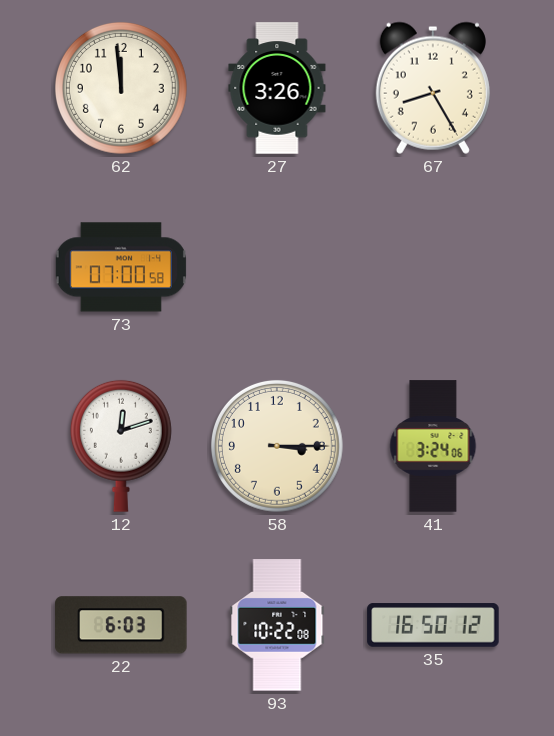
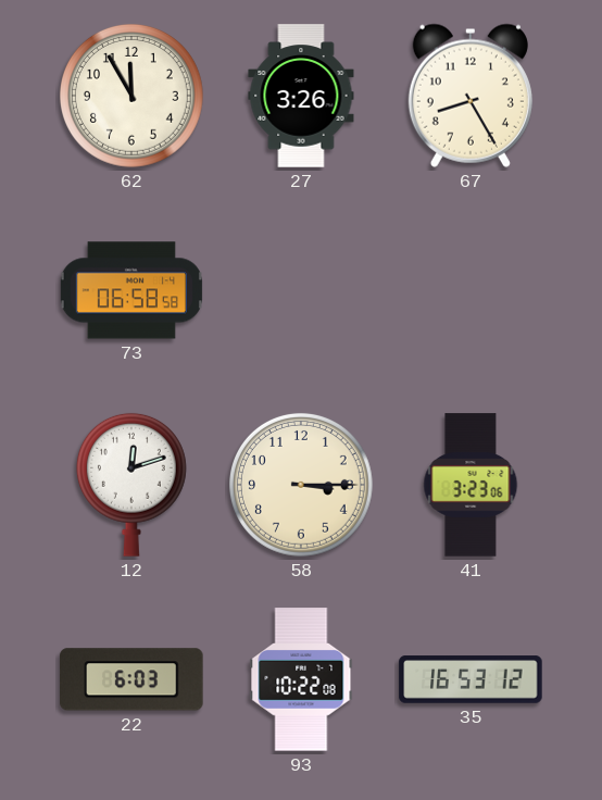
62: 11:59 -> 11:55
73: 07:00 -> 06:58
41: 3:24 -> 3:23
35: 16:50 -> 16:53
